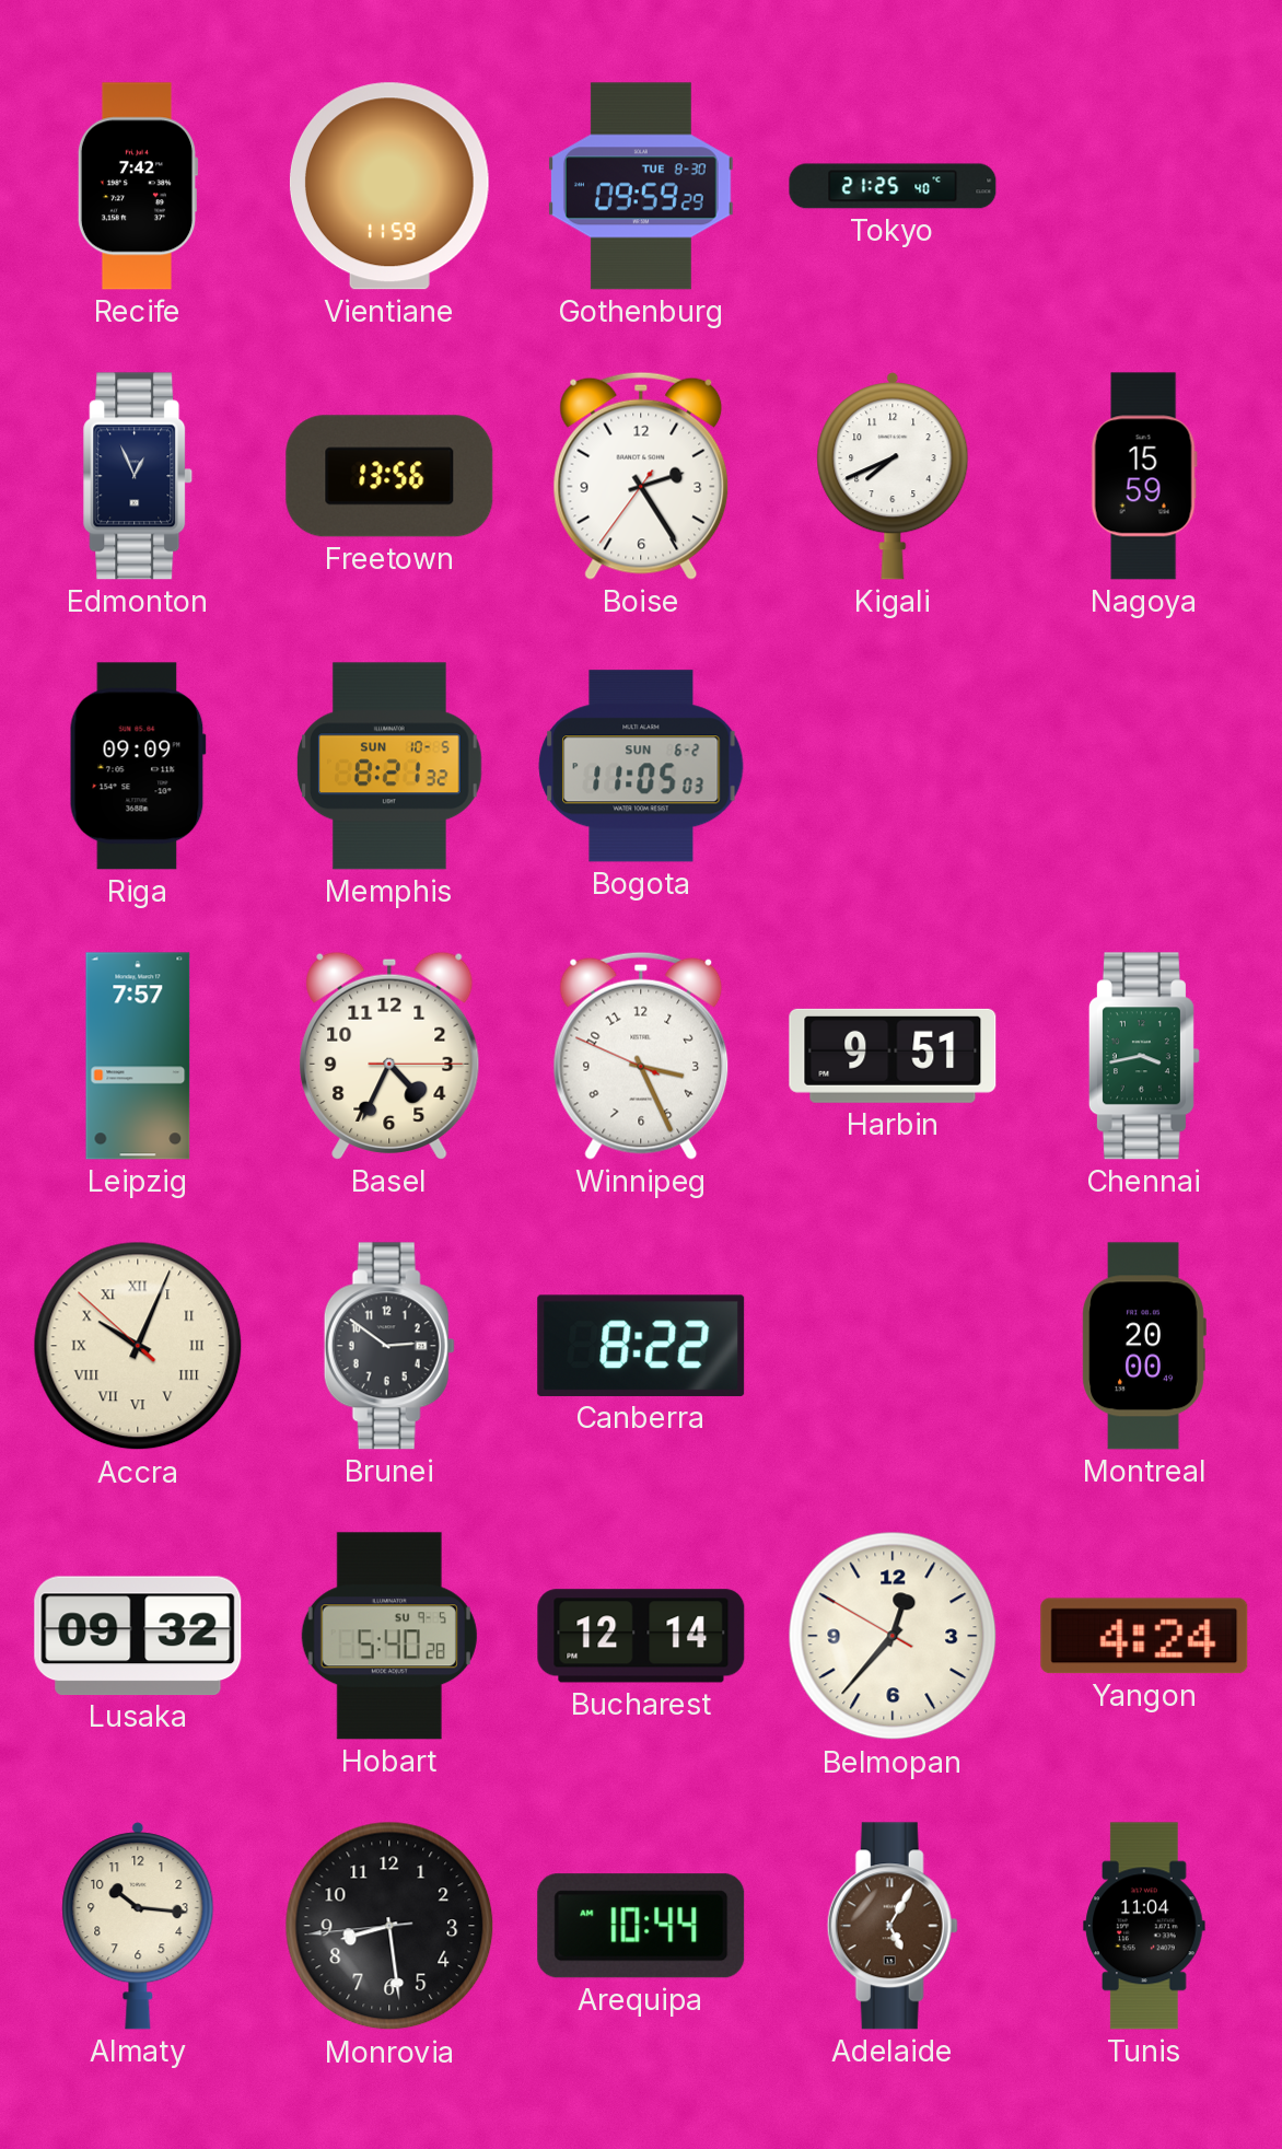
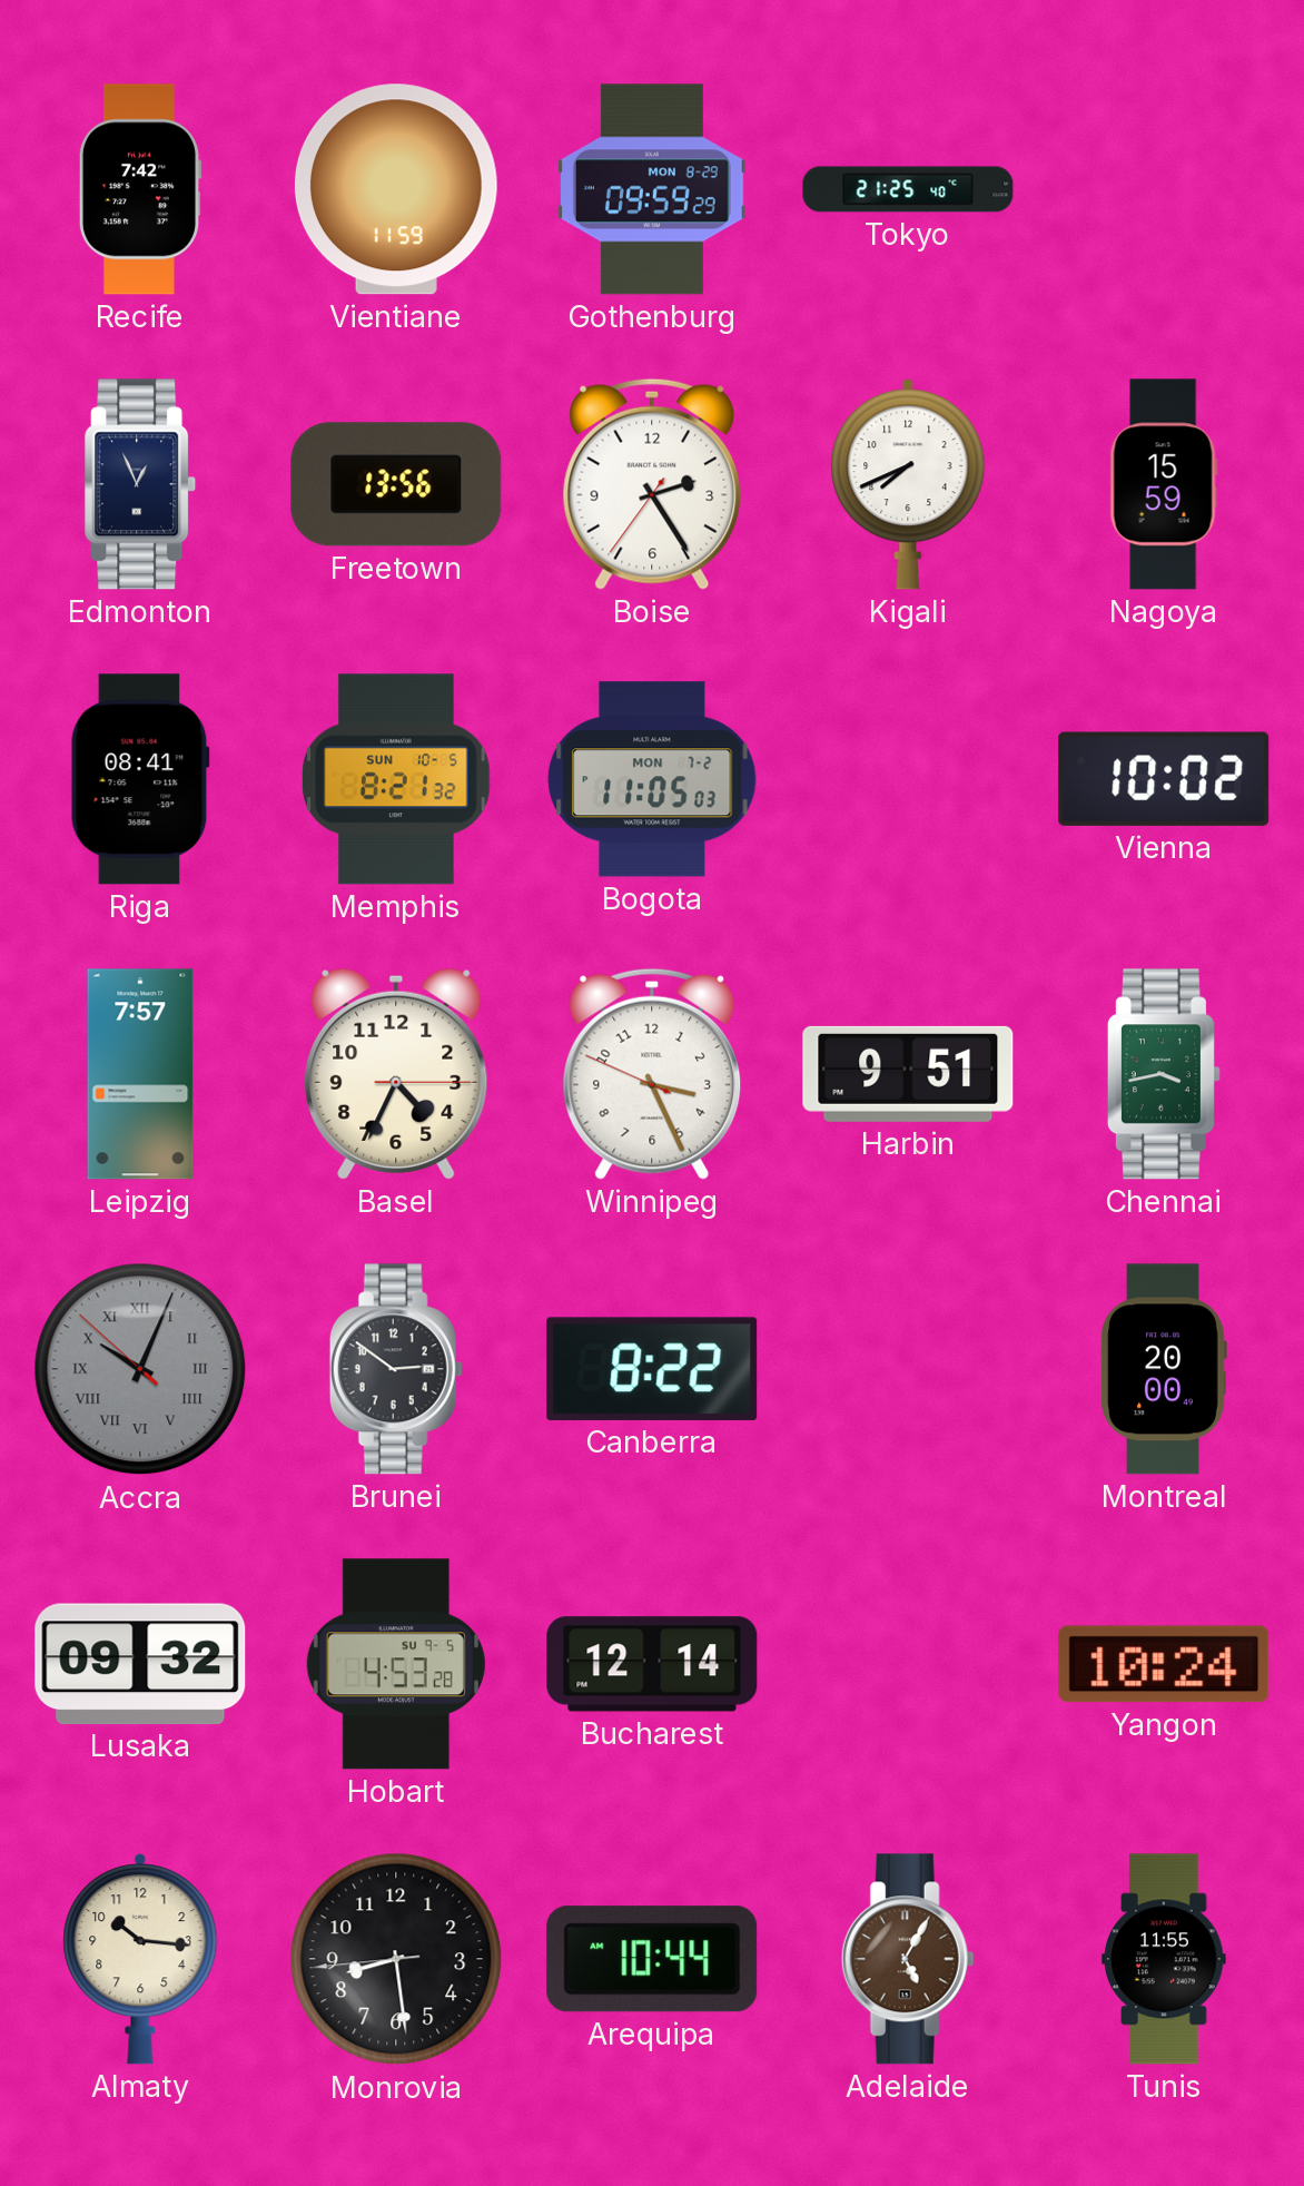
Gothenburg date: TUE 8-30 -> MON 8-29
Riga: 09:09 -> 08:41
Bogota date: SUN 6-2 -> MON 7-2
Vienna: none -> 10:02
Accra dial: cream -> grey
Hobart: 5:40 -> 4:53
Belmopan: 12:36 -> none
Yangon: 4:24 -> 10:24
Tunis: 11:04 -> 11:55
